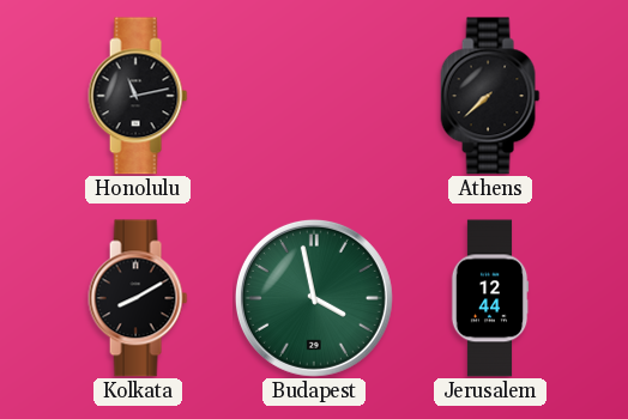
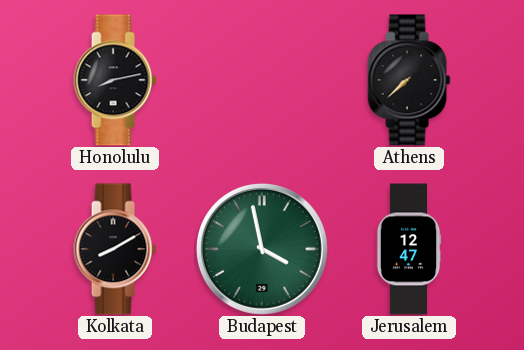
Honolulu: 11:13 -> 8:13
Jerusalem: 12:44 -> 12:47
